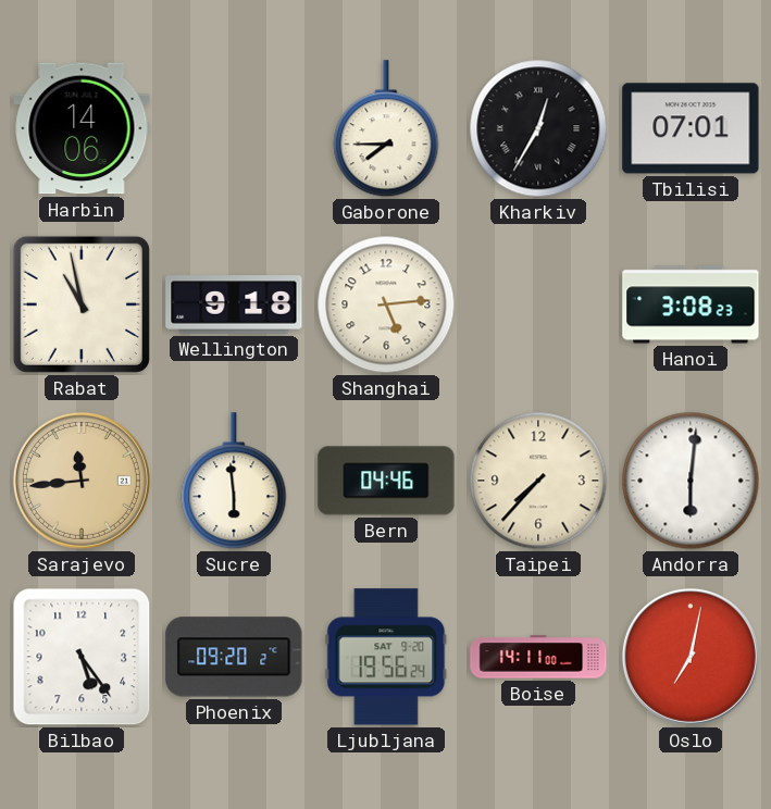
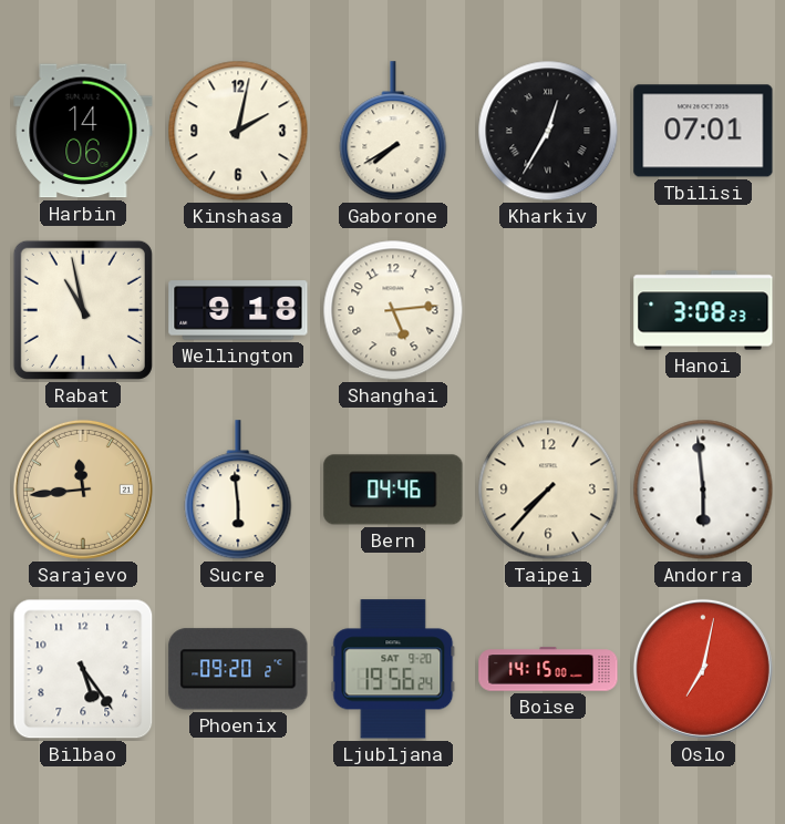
Kinshasa: none -> 2:02
Gaborone: 7:45 -> 7:40
Andorra: 6:01 -> 5:59
Boise: 14:11 -> 14:15
